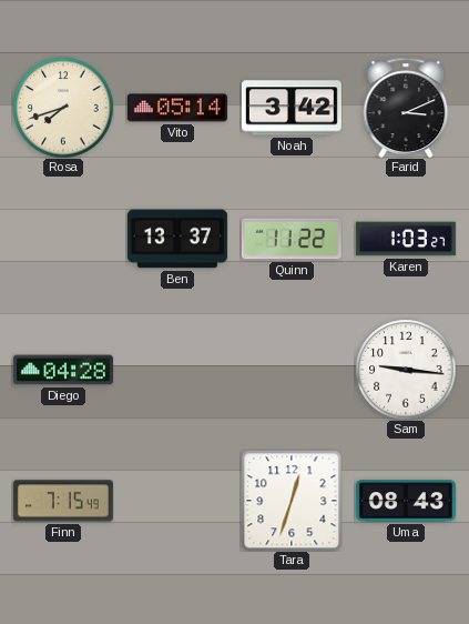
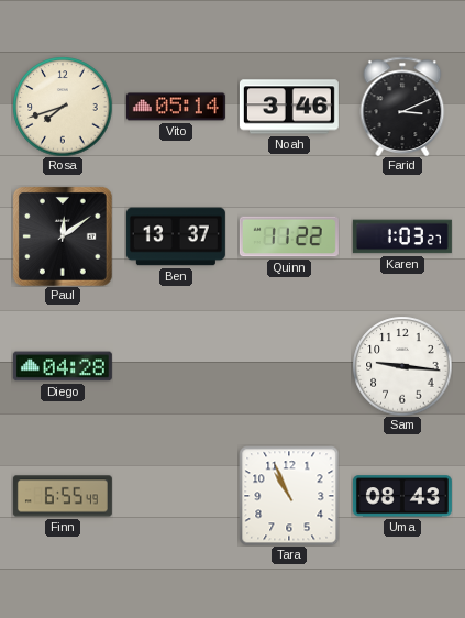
Noah: 3:42 -> 3:46
Paul: none -> 12:09
Finn: 7:15 -> 6:55
Tara: 12:33 -> 10:56
